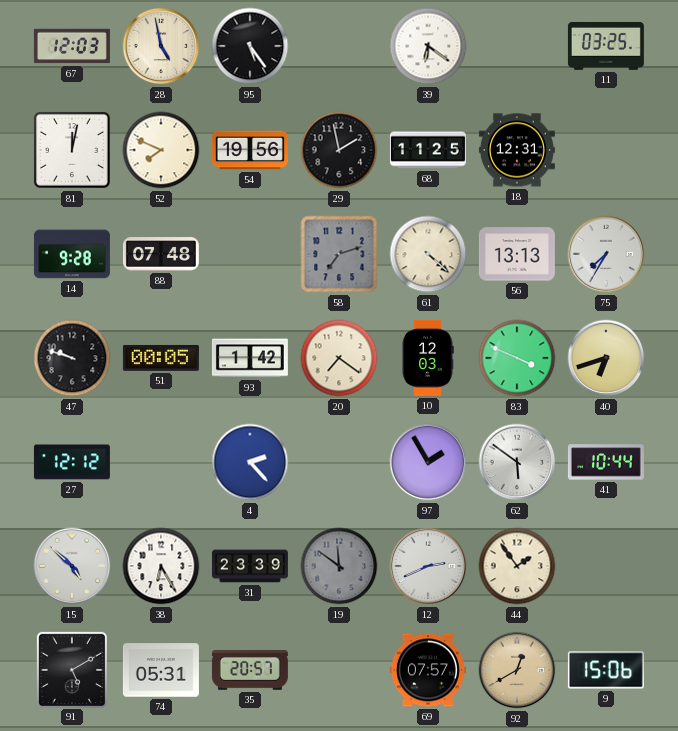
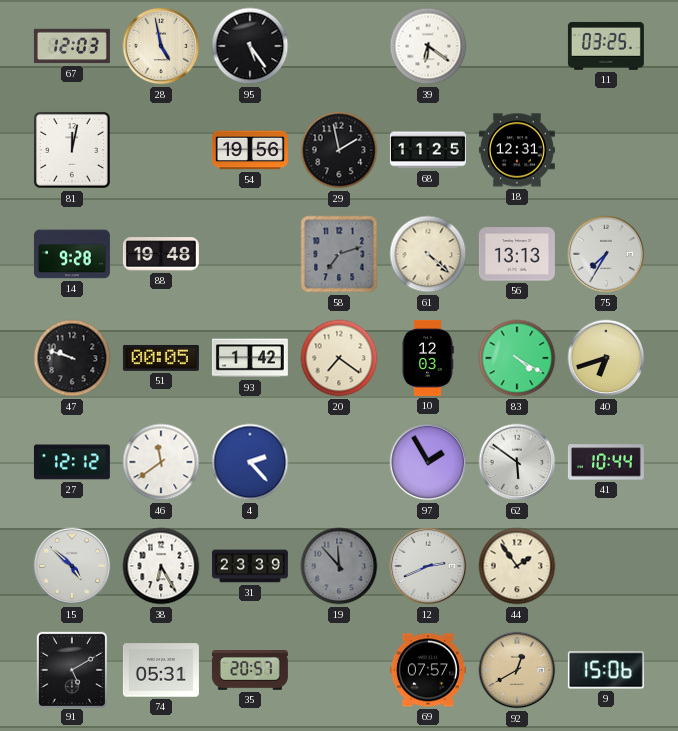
52: 7:49 -> none
88: 07:48 -> 19:48
83: 3:49 -> 4:20
46: none -> 11:39
19: 11:51 -> 11:53
